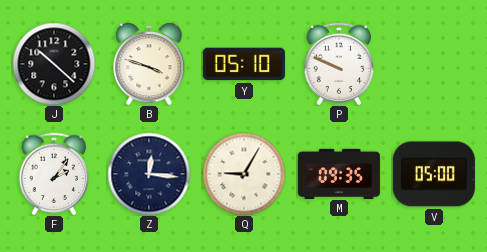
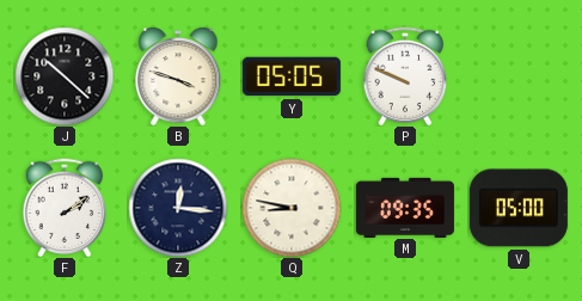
Y: 05:10 -> 05:05
F: 2:06 -> 2:09
Q: 9:05 -> 8:47
